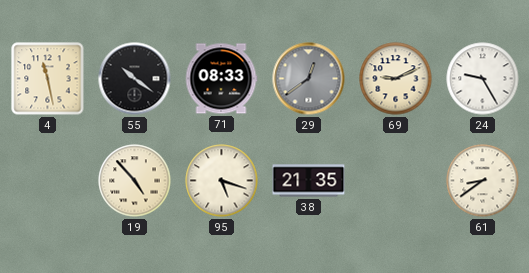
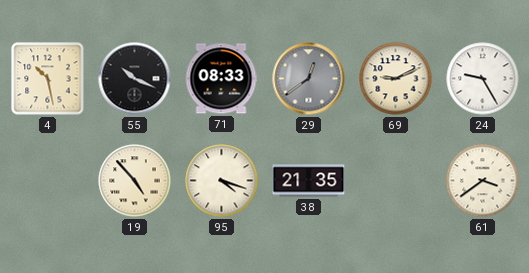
4: 11:28 -> 10:28
55: 10:21 -> 10:19
95: 5:18 -> 4:18
61: 8:39 -> 3:39
